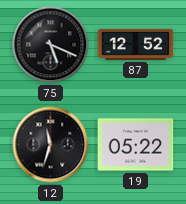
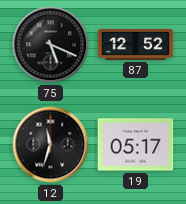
19: 05:22 -> 05:17
